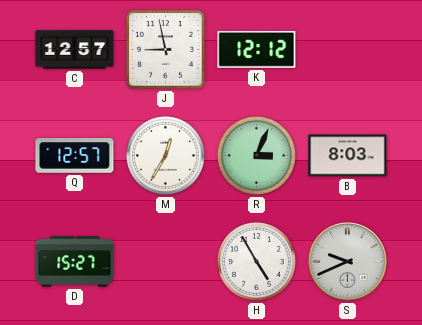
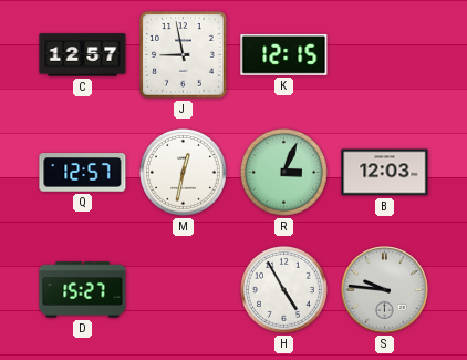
K: 12:12 -> 12:15
M: 12:35 -> 12:32
B: 8:03 -> 12:03
S: 9:41 -> 9:46
